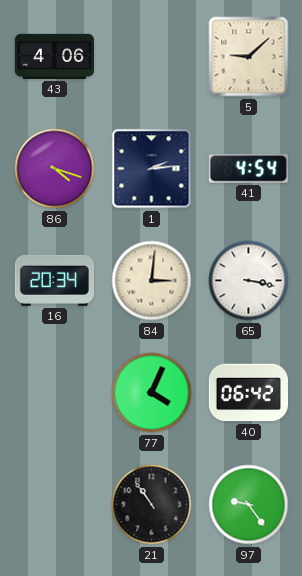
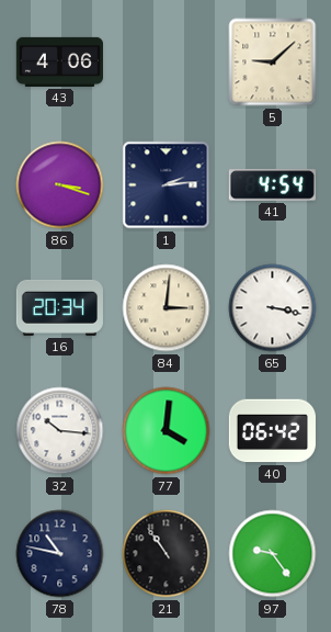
86: 4:18 -> 3:18
32: none -> 10:16
77: 4:04 -> 4:01
78: none -> 10:47
